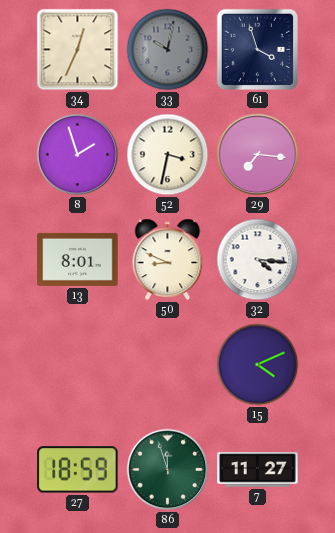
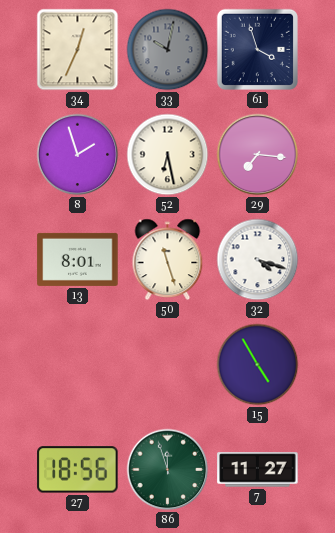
52: 3:32 -> 6:28
50: 8:49 -> 11:27
32: 4:16 -> 4:18
15: 4:11 -> 4:55
27: 18:59 -> 18:56
